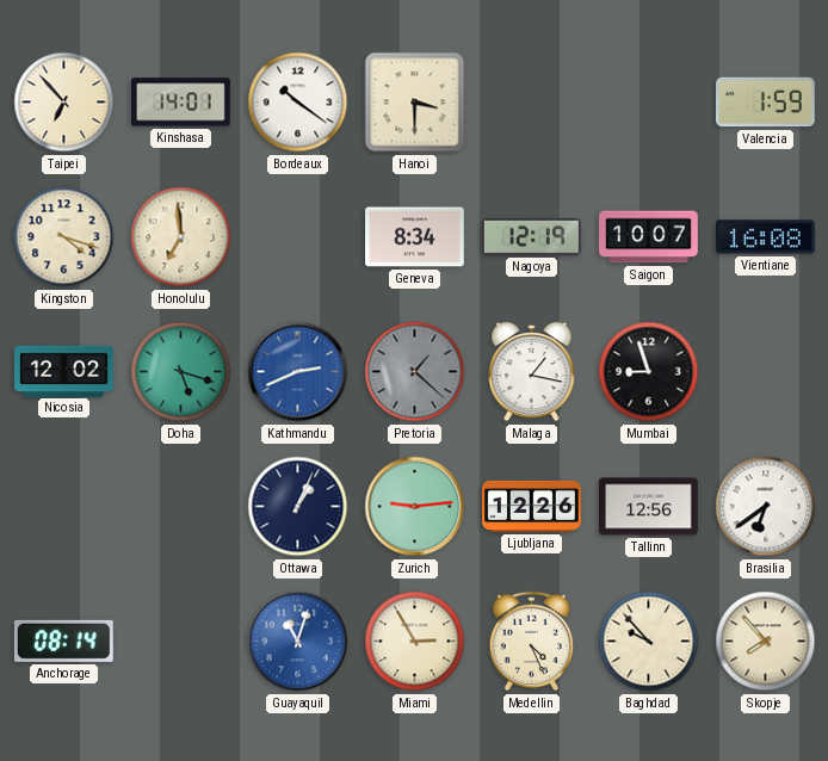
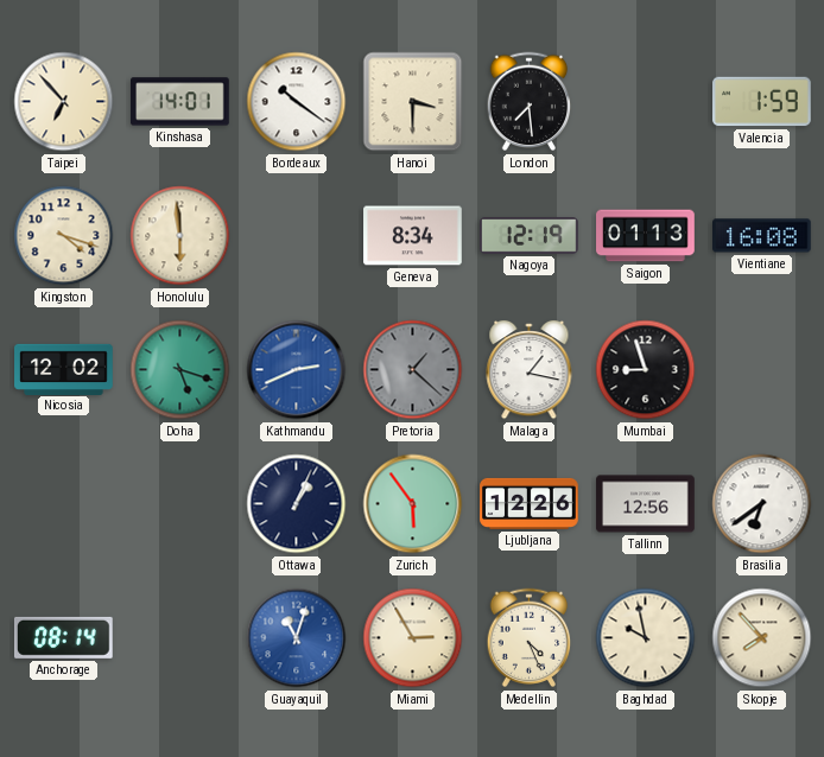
London: none -> 7:29
Honolulu: 6:59 -> 5:59
Saigon: 10:07 -> 01:13
Zurich: 9:14 -> 5:54
Baghdad: 9:53 -> 9:58
